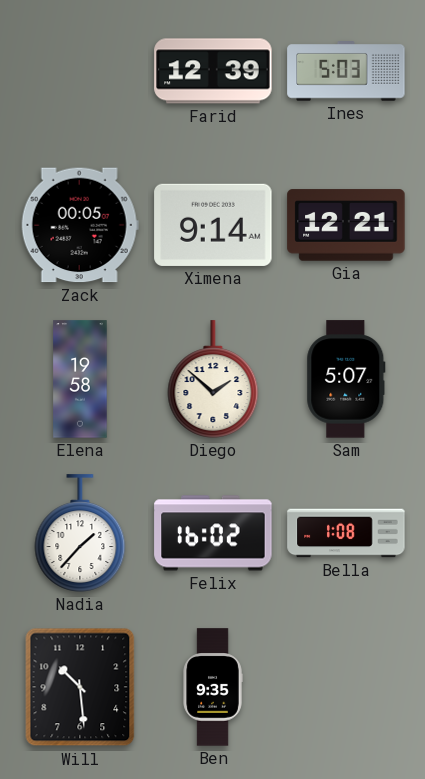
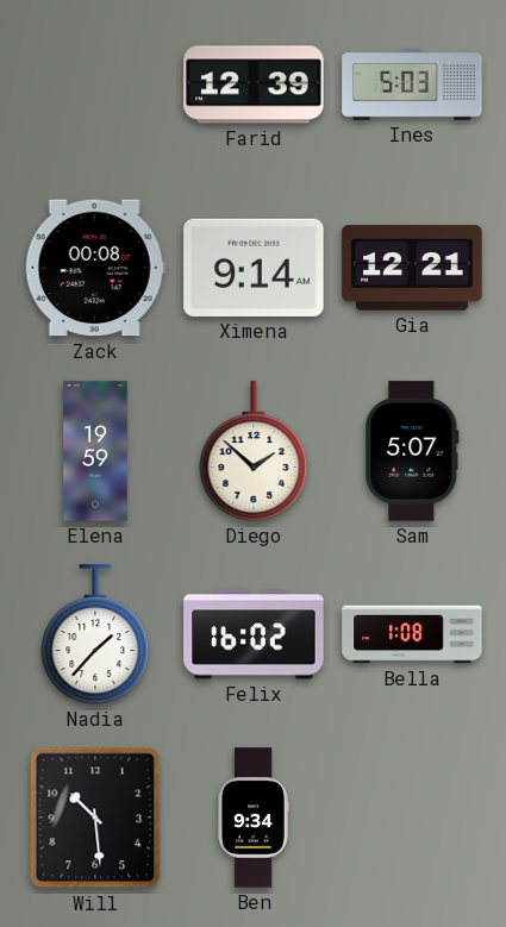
Zack: 00:05 -> 00:08
Elena: 19:58 -> 19:59
Ben: 9:35 -> 9:34
